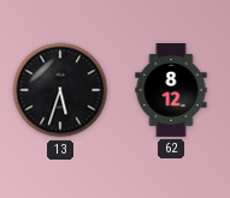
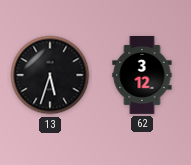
62: 8:12 -> 3:12
